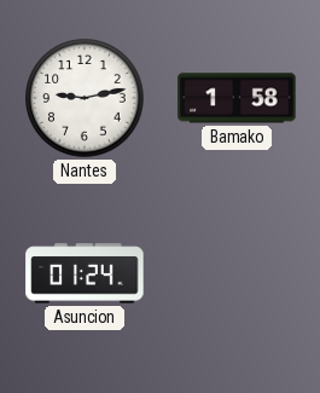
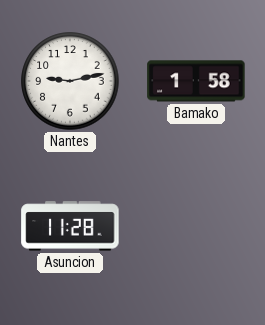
Asuncion: 01:24 -> 11:28
